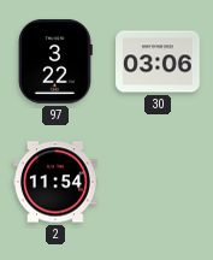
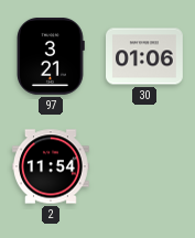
97: 3:22 -> 3:21
30: 03:06 -> 01:06
